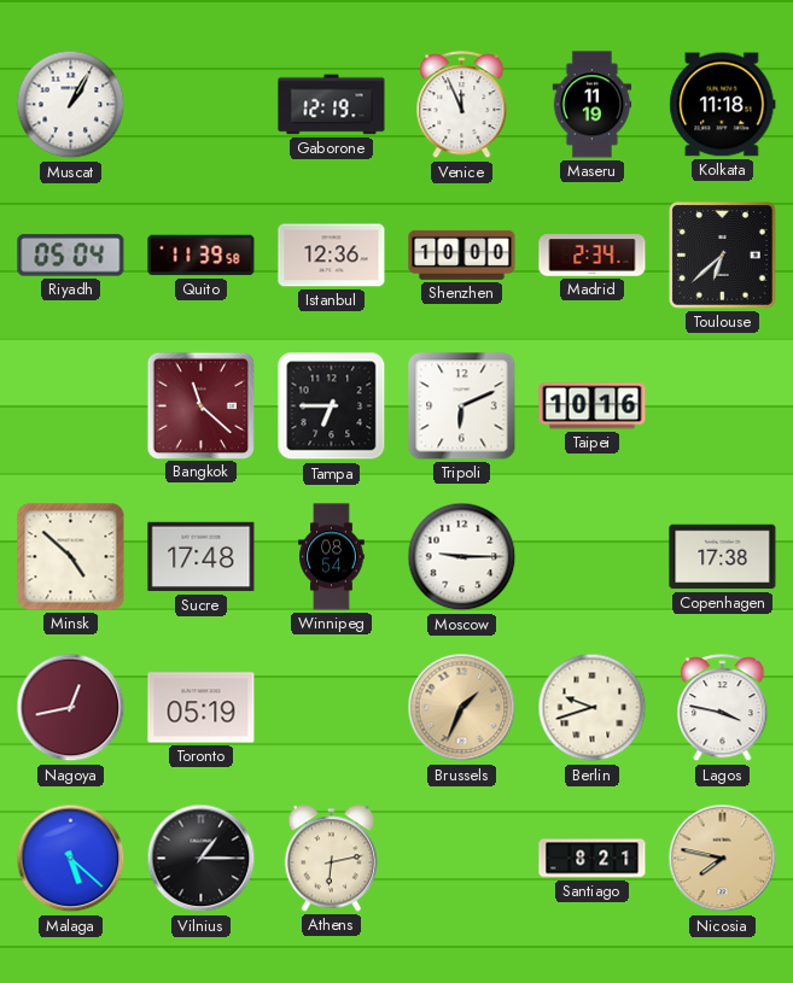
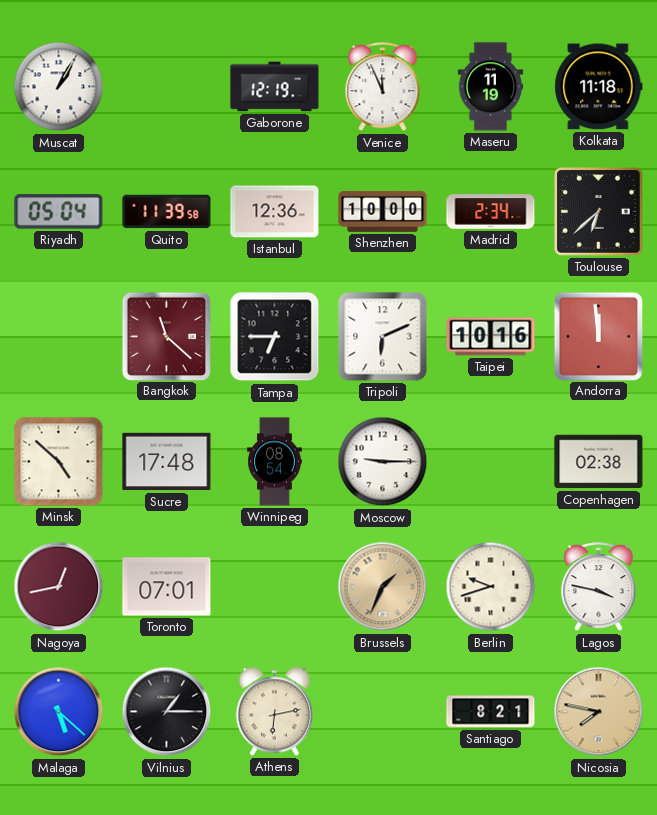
Andorra: none -> 11:59
Copenhagen: 17:38 -> 02:38
Toronto: 05:19 -> 07:01
